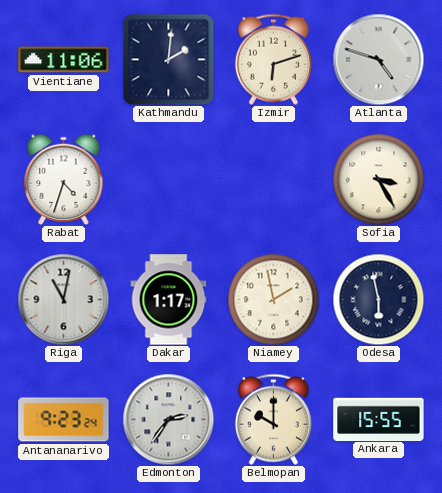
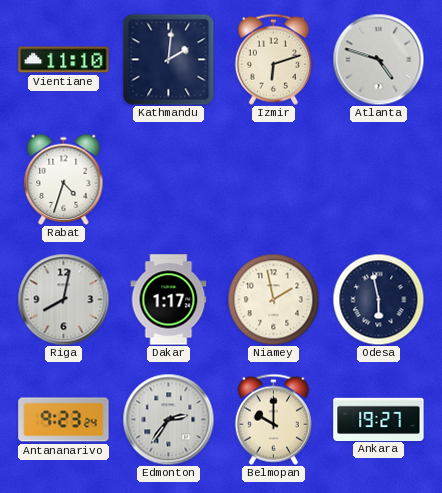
Vientiane: 11:06 -> 11:10
Sofia: 3:25 -> none
Riga: 11:02 -> 8:02
Ankara: 15:55 -> 19:27
